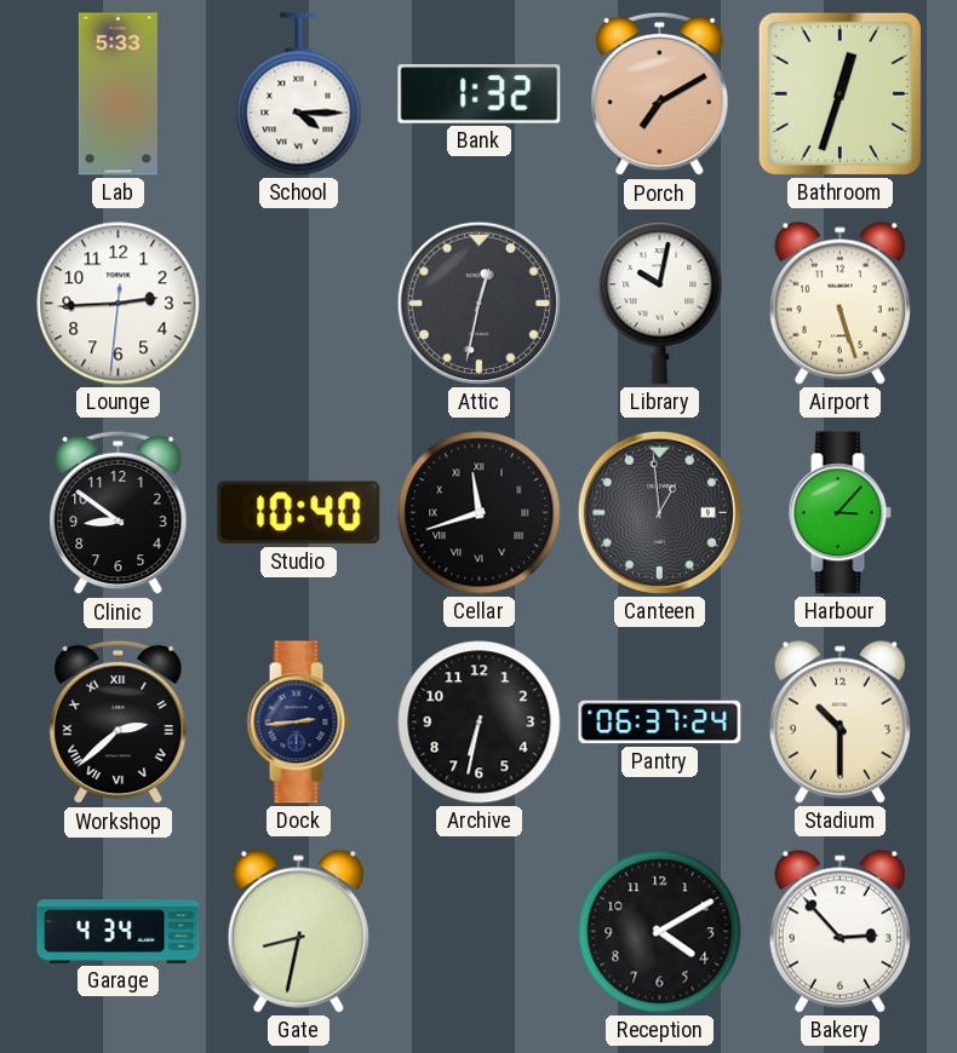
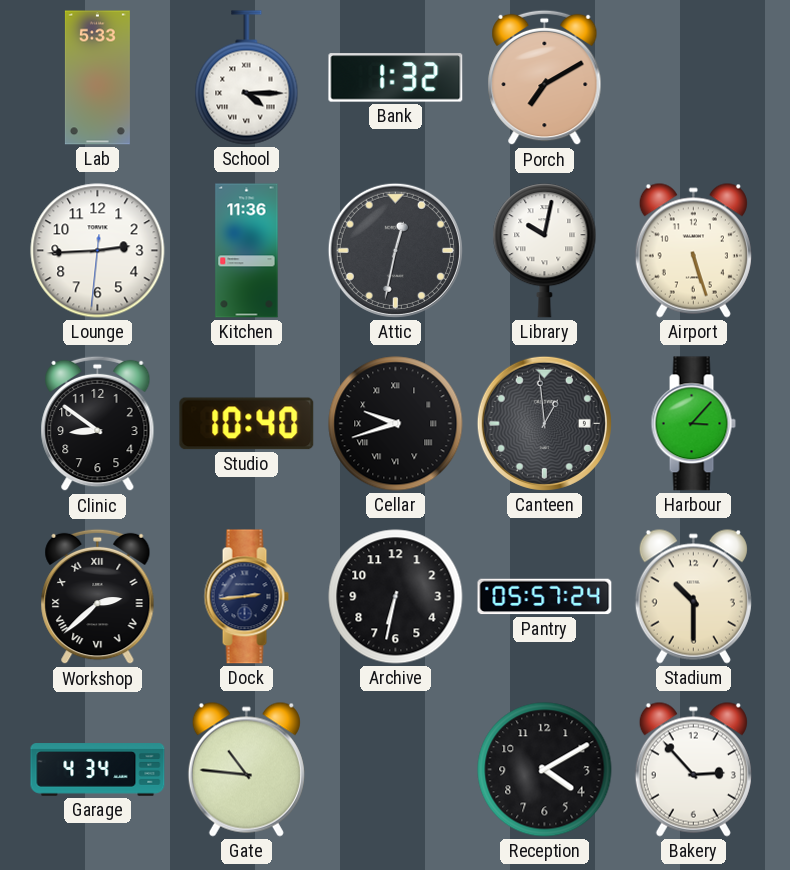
Bathroom: 12:33 -> none
Kitchen: none -> 11:36
Cellar: 11:42 -> 9:42
Pantry: 06:37 -> 05:57
Gate: 8:32 -> 10:46
